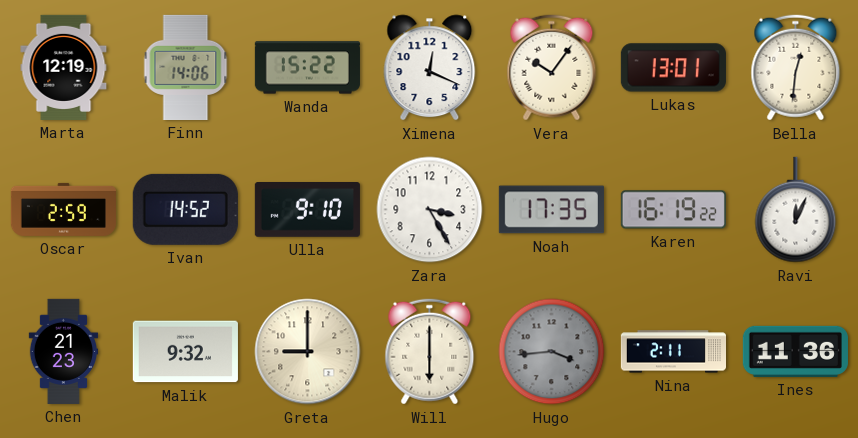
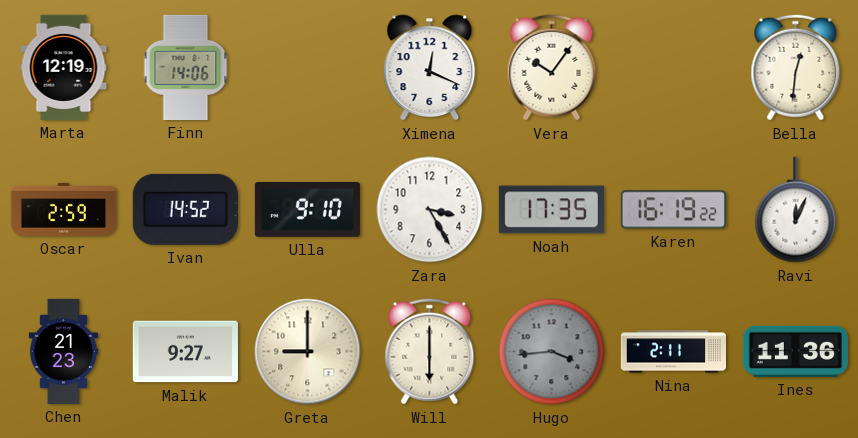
Wanda: 15:22 -> none
Lukas: 13:01 -> none
Malik: 9:32 -> 9:27
